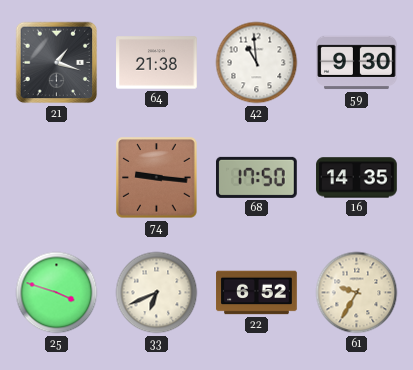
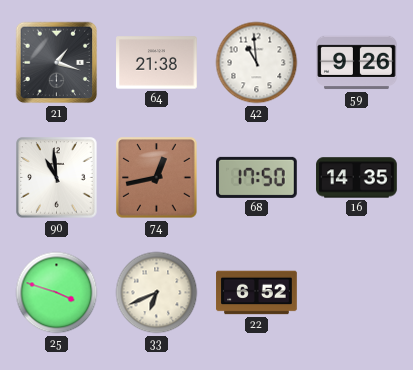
59: 9:30 -> 9:26
90: none -> 10:59
74: 9:16 -> 12:43
61: 9:35 -> none
